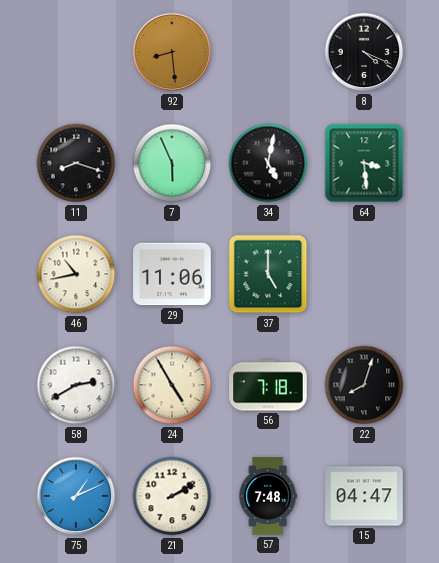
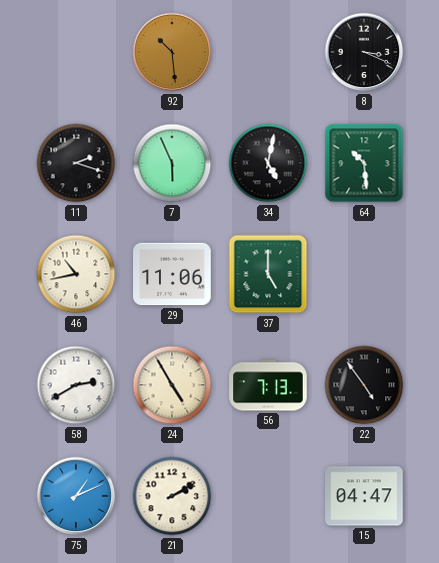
92: 8:29 -> 10:29
8: 4:19 -> 3:19
11: 8:18 -> 2:18
64: 3:29 -> 10:29
56: 7:18 -> 7:13
22: 8:03 -> 4:54
57: 7:48 -> none
